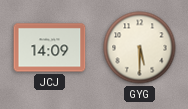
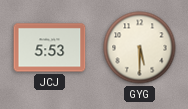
JCJ: 14:09 -> 5:53
